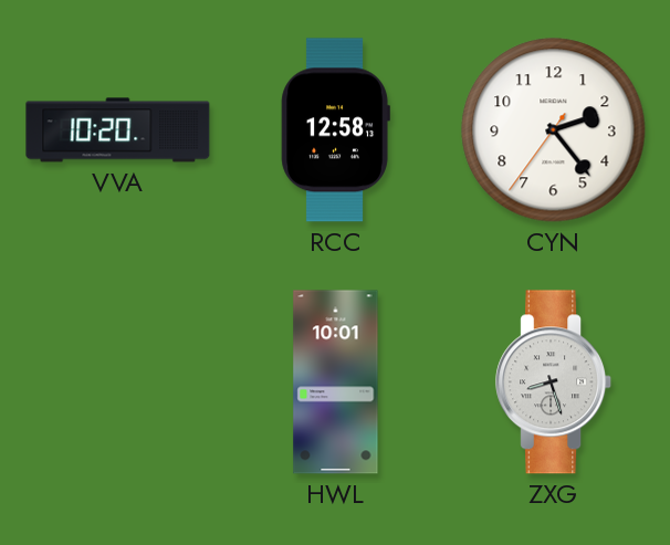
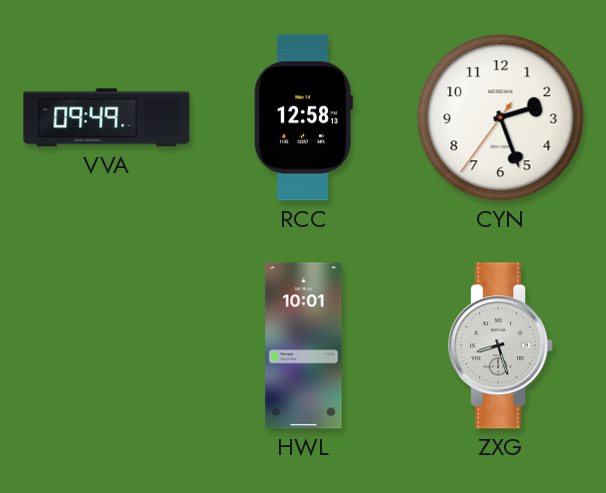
VVA: 10:20 -> 09:49
CYN: 2:23 -> 2:26
